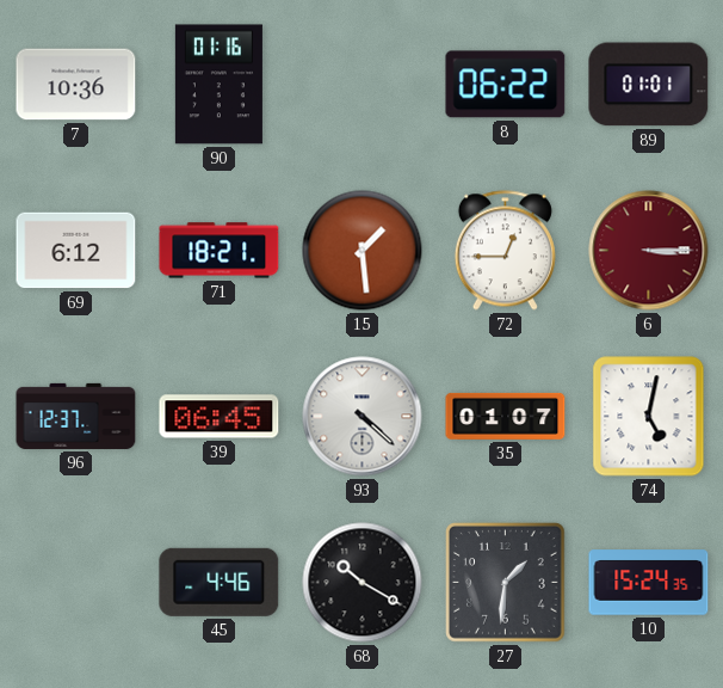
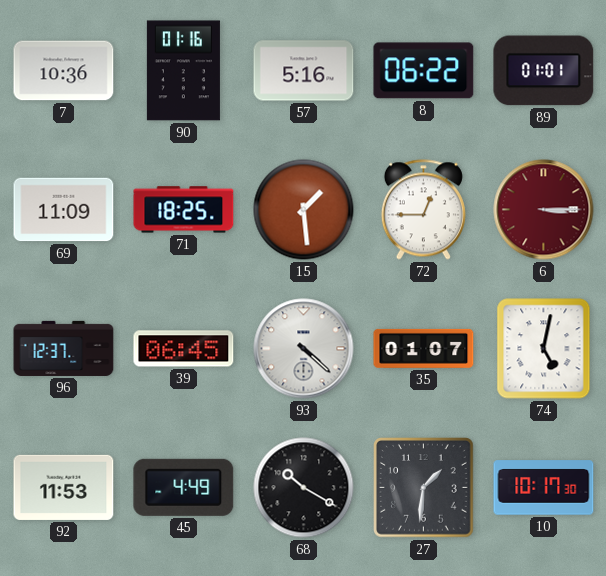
57: none -> 5:16
69: 6:12 -> 11:09
71: 18:21 -> 18:25
92: none -> 11:53
45: 4:46 -> 4:49
10: 15:24 -> 10:17
